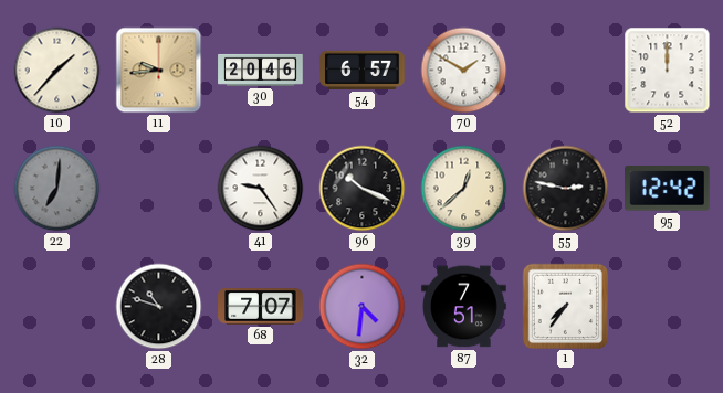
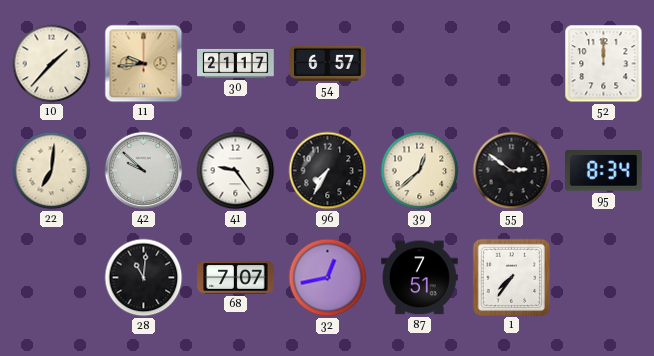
30: 20:46 -> 21:17
70: 1:50 -> none
22 dial: grey -> cream
42: none -> 9:52
96: 10:19 -> 7:35
55: 2:47 -> 2:51
95: 12:42 -> 8:34
28: 10:48 -> 11:01
32: 4:31 -> 12:43
